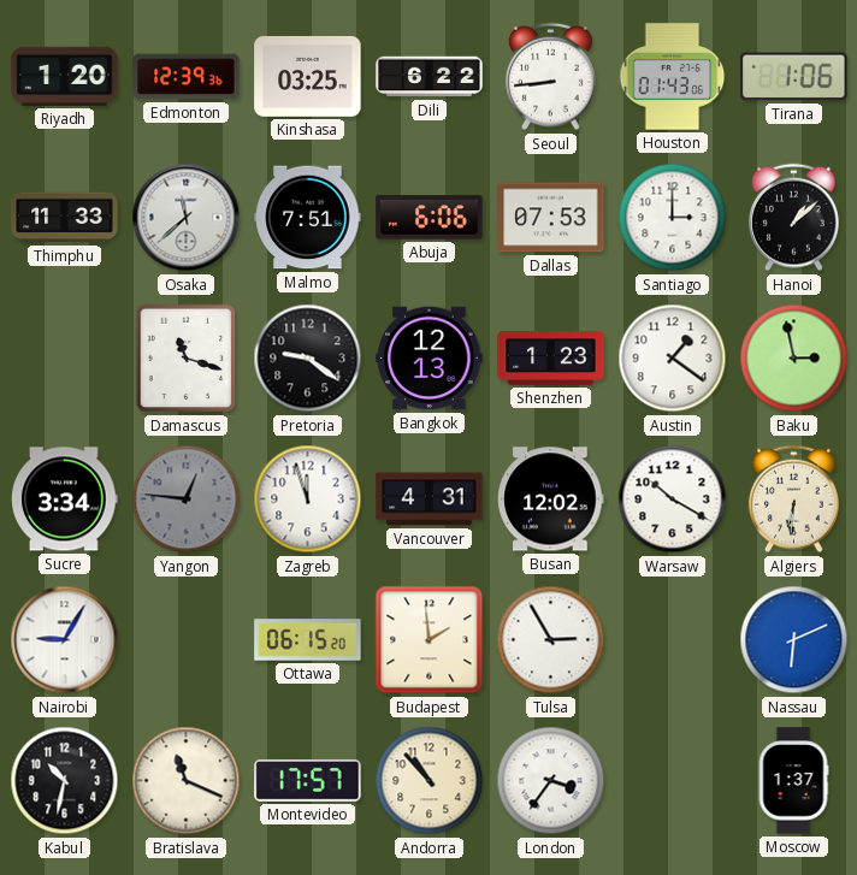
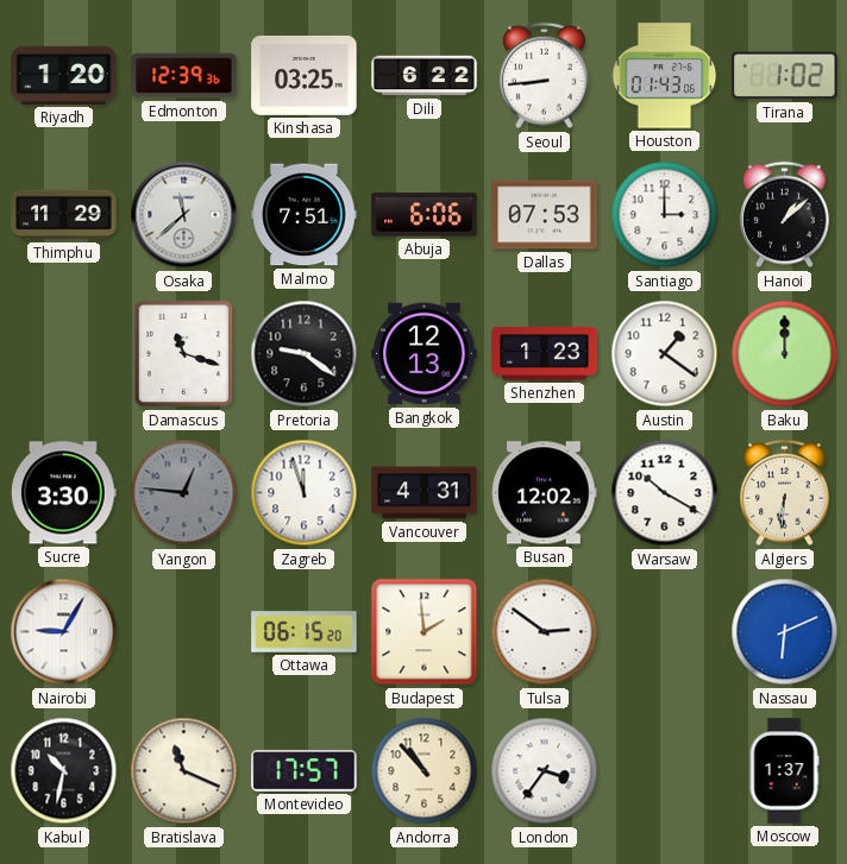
Tirana: 1:06 -> 1:02
Thimphu: 11:33 -> 11:29
Baku: 2:58 -> 12:00
Sucre: 3:34 -> 3:30
Tulsa: 2:55 -> 2:51
